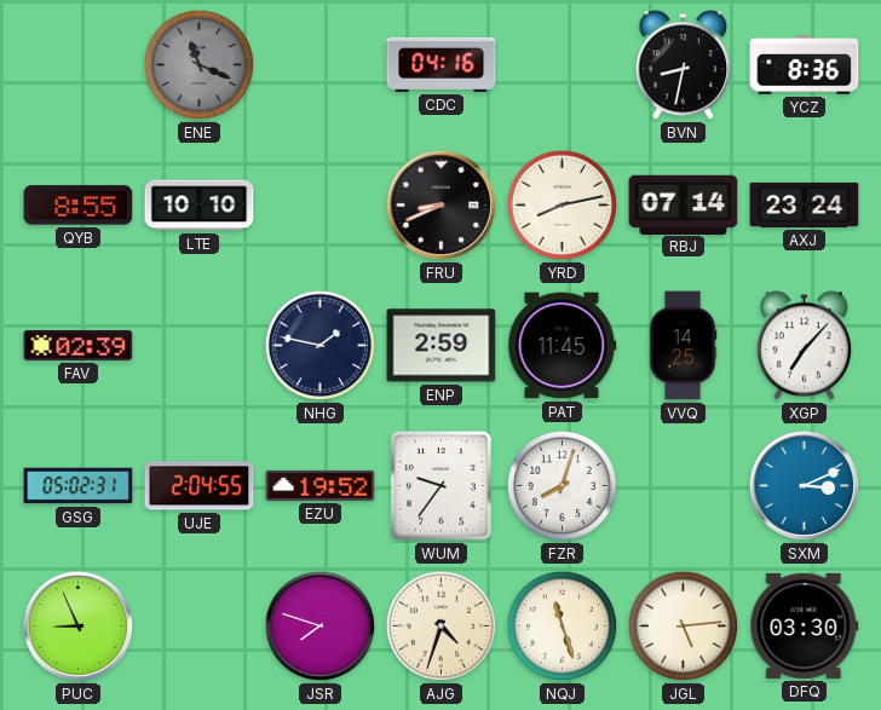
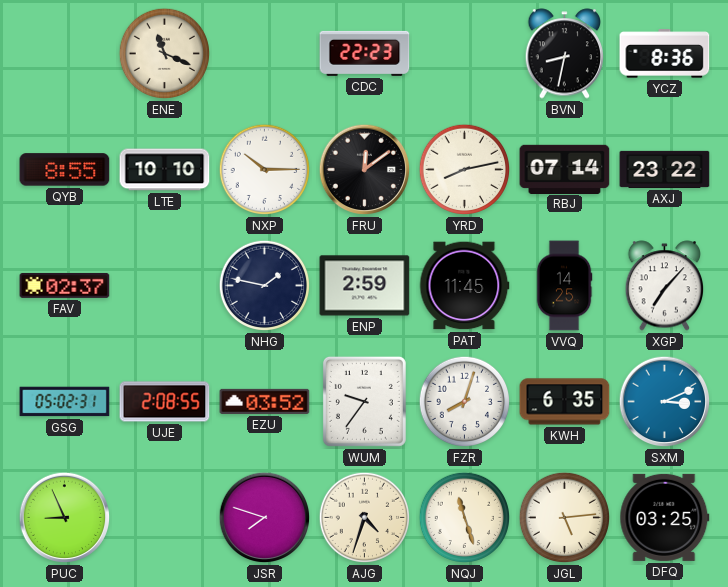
ENE dial: grey -> cream
CDC: 04:16 -> 22:23
NXP: none -> 10:15
FRU: 8:41 -> 12:09
AXJ: 23:24 -> 23:22
FAV: 02:39 -> 02:37
UJE: 2:04 -> 2:08
EZU: 19:52 -> 03:52
KWH: none -> 6:35
DFQ: 03:30 -> 03:25
